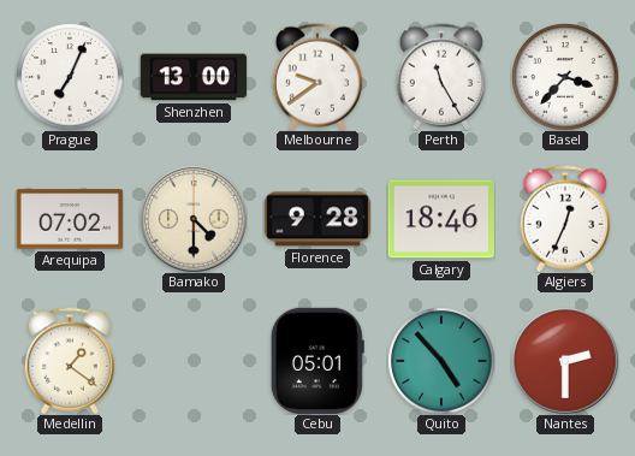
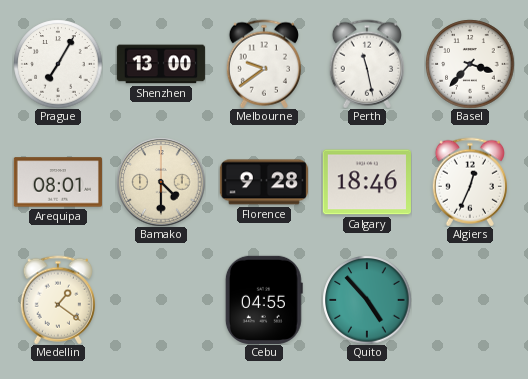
Prague: 7:04 -> 7:05
Perth: 11:25 -> 11:28
Arequipa: 07:02 -> 08:01
Cebu: 05:01 -> 04:55
Nantes: 2:30 -> none
